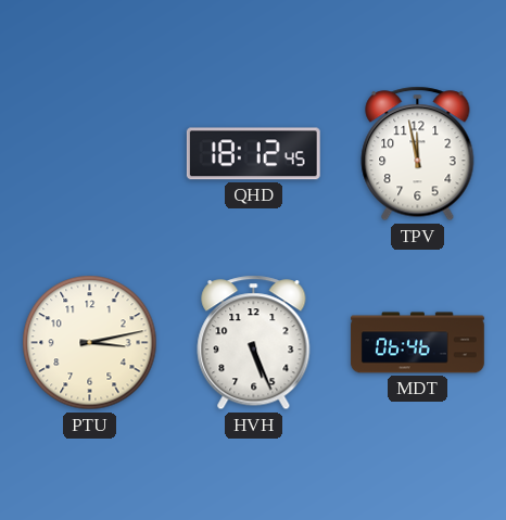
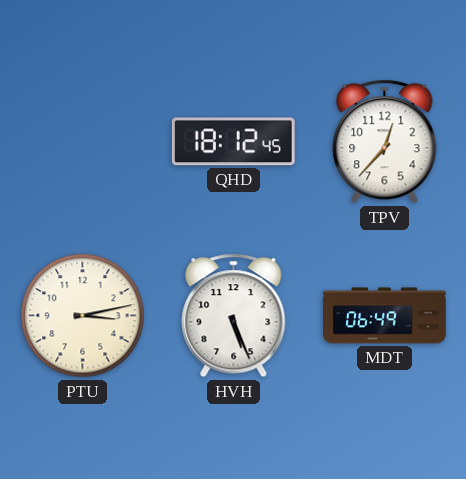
TPV: 11:58 -> 12:37
MDT: 06:46 -> 06:49
